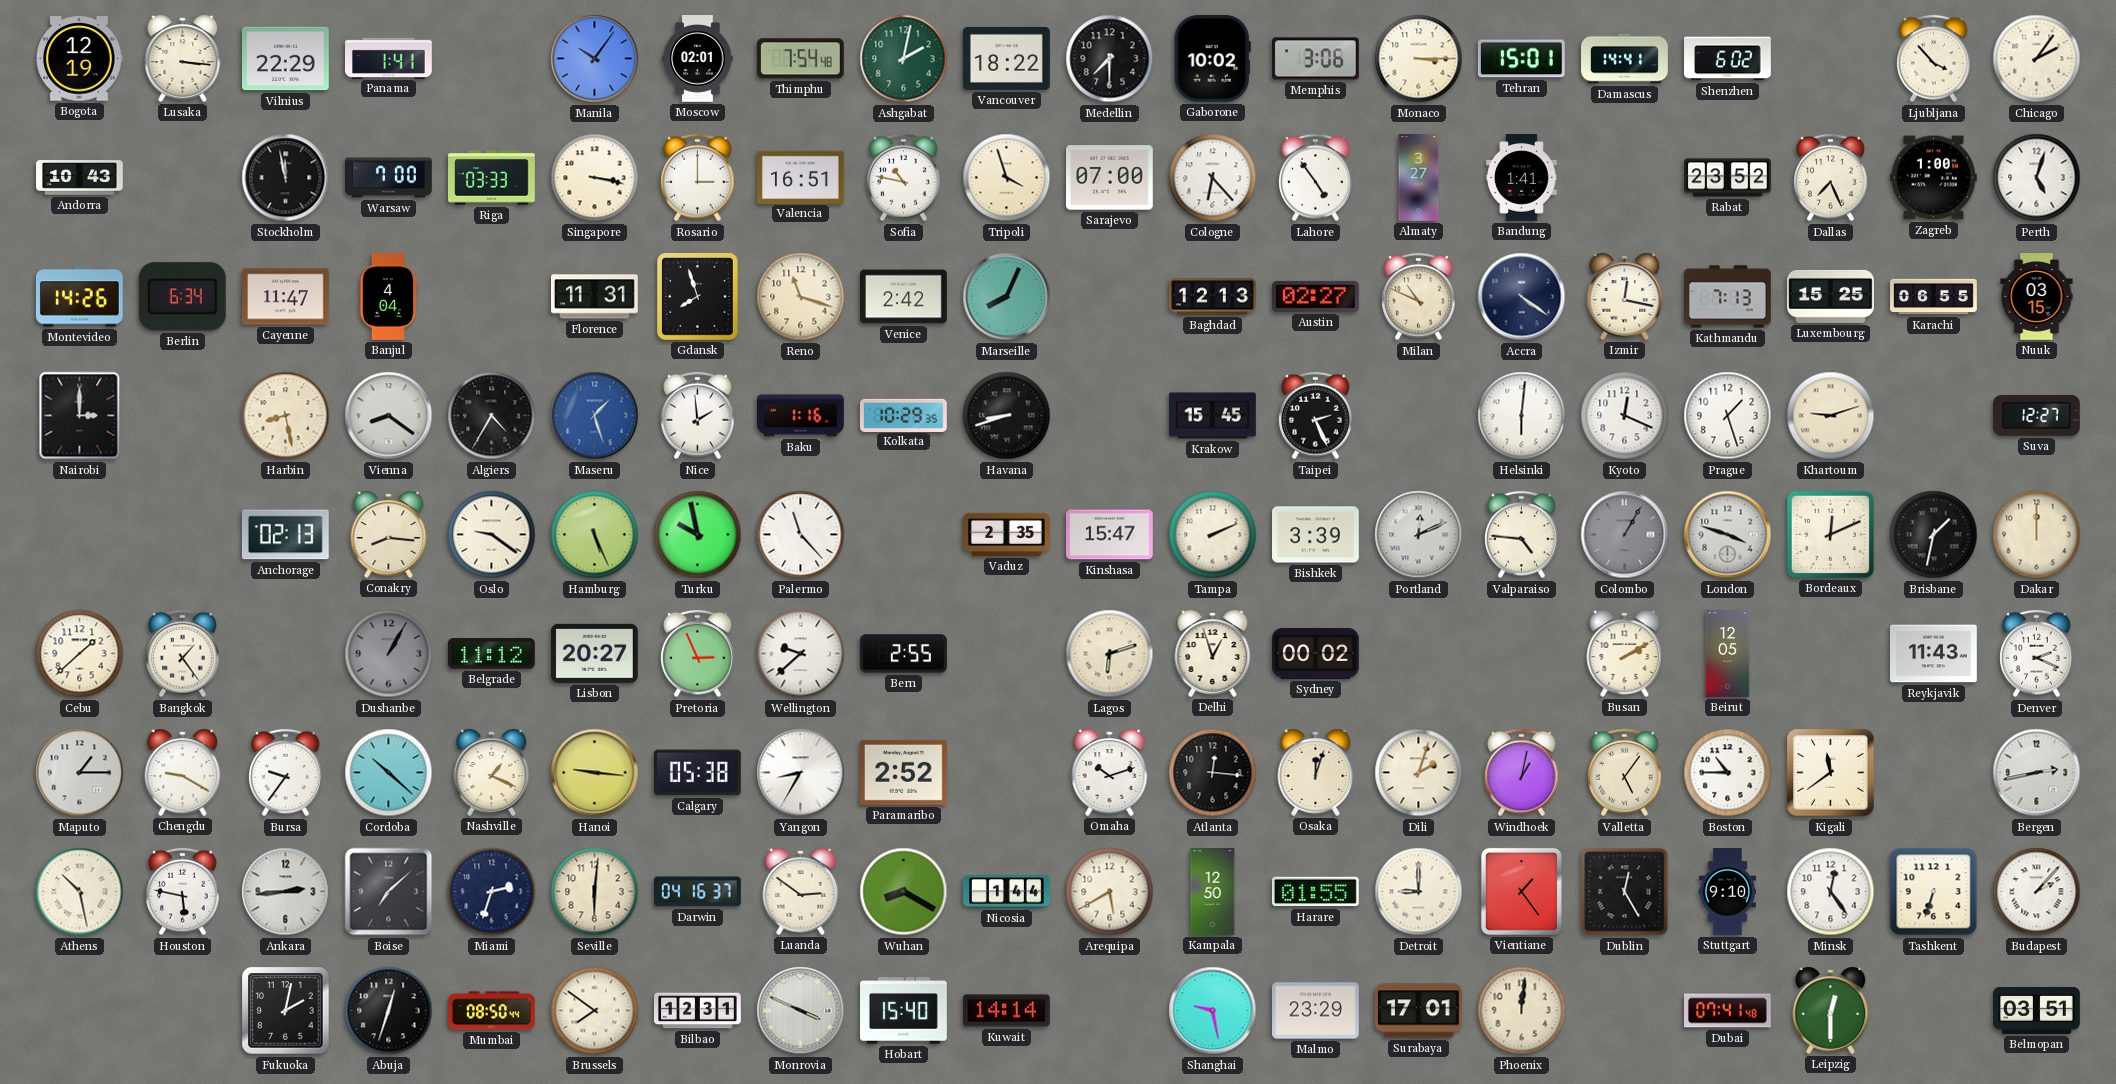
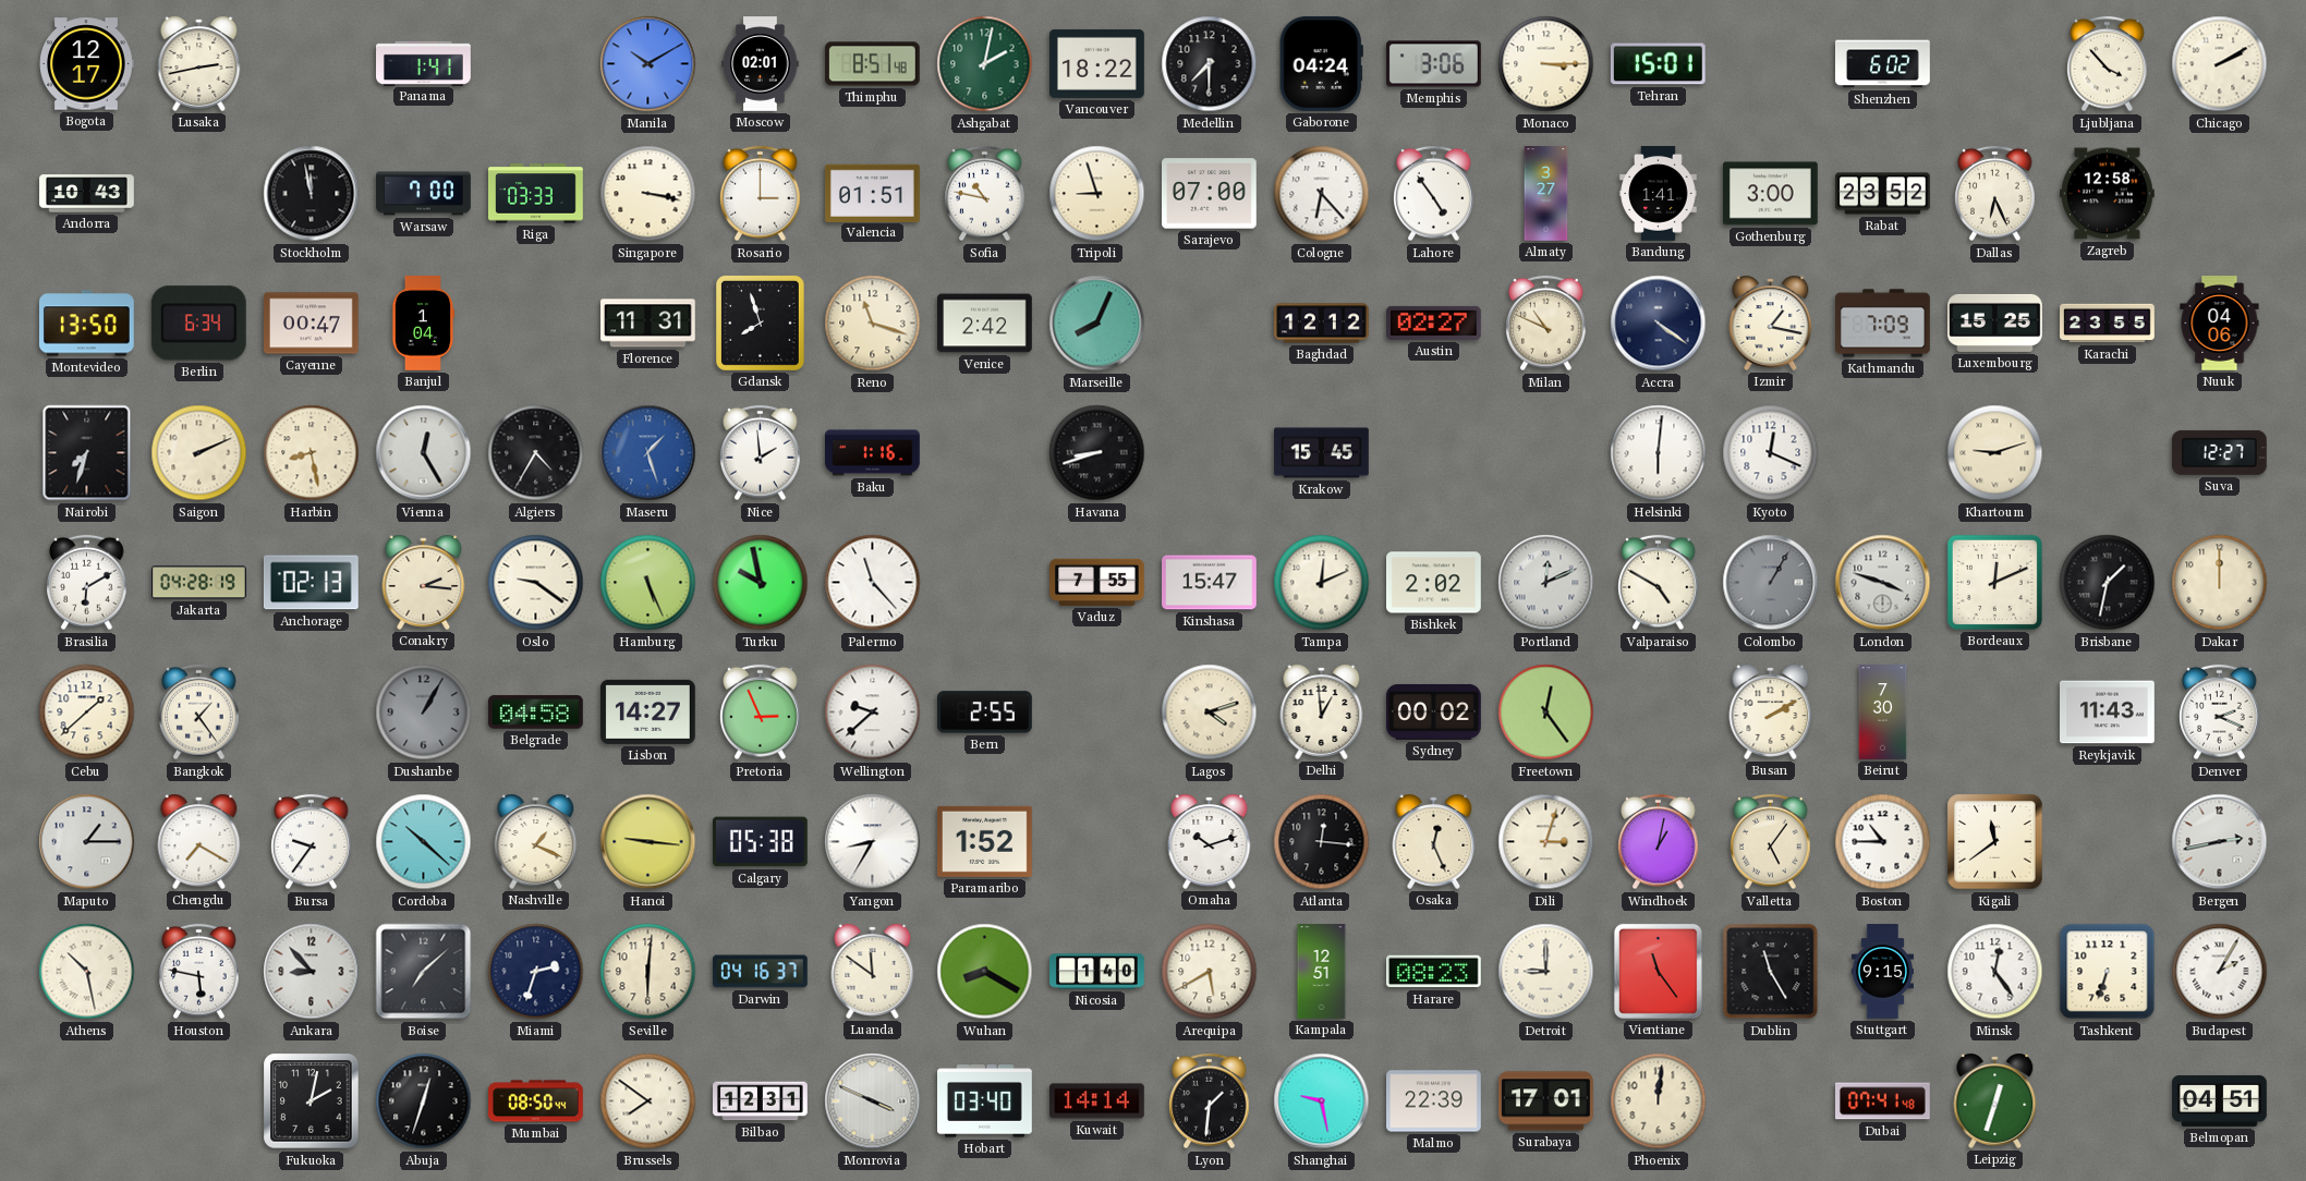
Bogota: 12:19 -> 12:17
Lusaka: 3:16 -> 2:43
Vilnius: 22:29 -> none
Manila: 10:06 -> 10:10
Thimphu: 7:54 -> 8:51
Gaborone: 10:02 -> 04:24
Damascus: 14:41 -> none
Chicago: 2:06 -> 2:10
Valencia: 16:51 -> 01:51
Tripoli: 3:57 -> 8:57
Gothenburg: none -> 3:00
Dallas: 7:26 -> 6:26
Zagreb: 1:00 -> 12:58
Perth: 5:03 -> none
Montevideo: 14:26 -> 13:50
Cayenne: 11:47 -> 00:47
Banjul: 4:04 -> 1:04
Baghdad: 12:13 -> 12:12
Izmir: 12:17 -> 1:17
Kathmandu: 7:13 -> 7:09
Karachi: 06:55 -> 23:55
Nuuk: 03:15 -> 04:06
Nairobi: 3:00 -> 7:33
Saigon: none -> 2:11
Vienna: 8:21 -> 12:25
Kolkata: 10:29 -> none
Taipei: 2:26 -> none
Prague: 1:27 -> none
Brasilia: none -> 6:10
Jakarta: none -> 04:28
Conakry: 8:16 -> 2:16
Vaduz: 2:35 -> 7:55
Tampa: 2:11 -> 12:11
Bishkek: 3:39 -> 2:02
Valparaiso: 4:46 -> 4:50
Belgrade: 11:12 -> 04:58
Lisbon: 20:27 -> 14:27
Lagos: 6:12 -> 4:12
Delhi: 12:57 -> 12:59
Freetown: none -> 12:24
Beirut: 12:05 -> 7:30
Chengdu: 9:20 -> 7:20
Paramaribo: 2:52 -> 1:52
Osaka: 12:03 -> 12:26
Dili: 2:03 -> 3:03
Ankara: 2:44 -> 8:53
Luanda: 2:51 -> 11:51
Nicosia: 1:44 -> 1:40
Kampala: 12:50 -> 12:51
Harare: 01:55 -> 08:23
Vientiane: 1:24 -> 11:24
Dublin: 12:25 -> 11:25
Stuttgart: 9:10 -> 9:15
Budapest: 2:07 -> 2:05
Hobart: 15:40 -> 03:40
Lyon: none -> 1:31
Malmo: 23:29 -> 22:39
Leipzig: 12:30 -> 12:33
Belmopan: 03:51 -> 04:51
